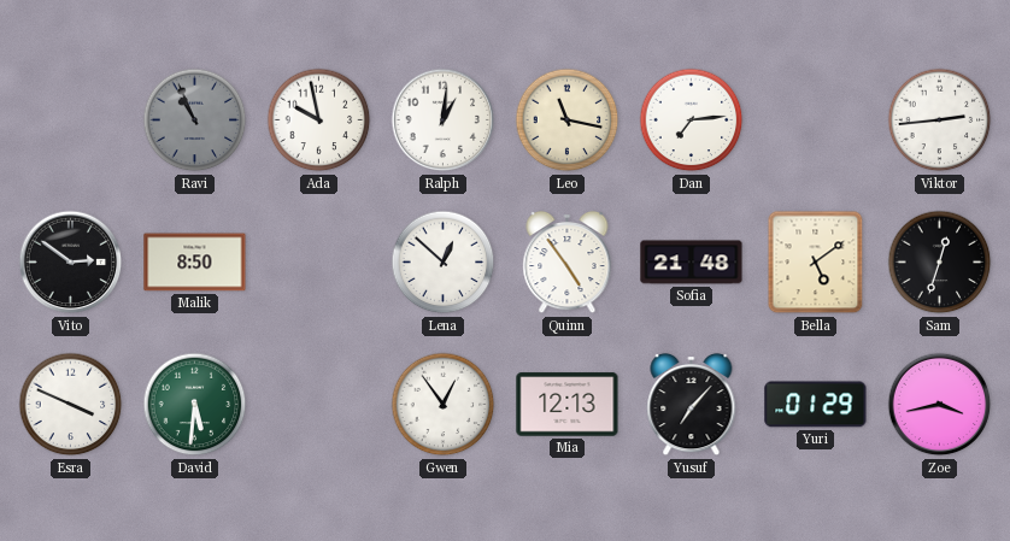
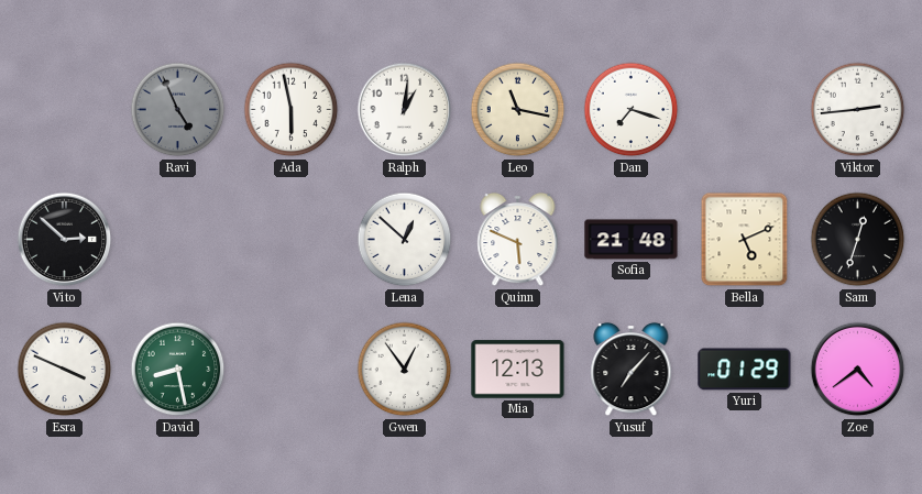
Ravi: 10:56 -> 4:56
Ada: 9:58 -> 5:58
Dan: 7:14 -> 7:18
Vito: 2:51 -> 2:52
Malik: 8:50 -> none
Quinn: 4:54 -> 5:49
Bella: 5:09 -> 5:11
David: 5:31 -> 8:28
Zoe: 3:43 -> 4:39
